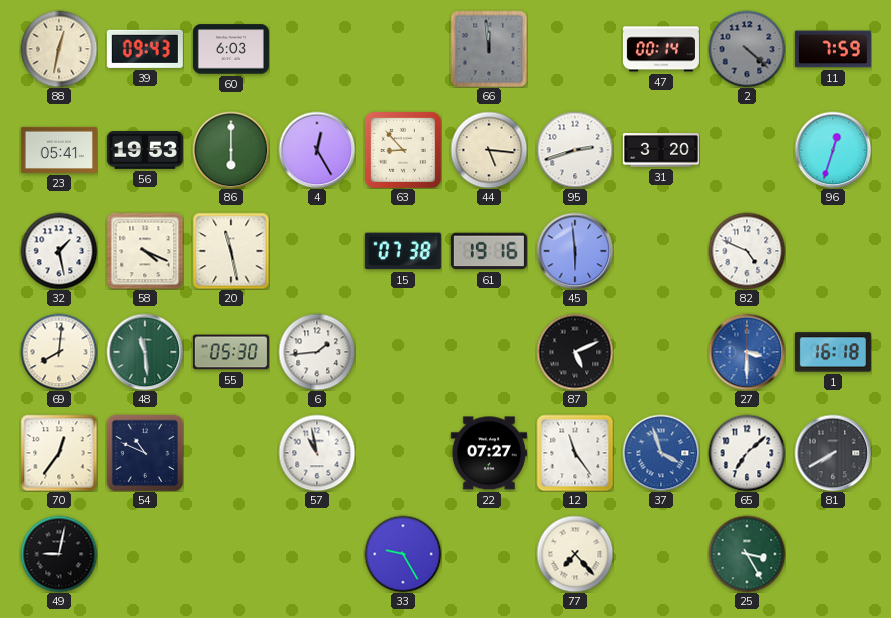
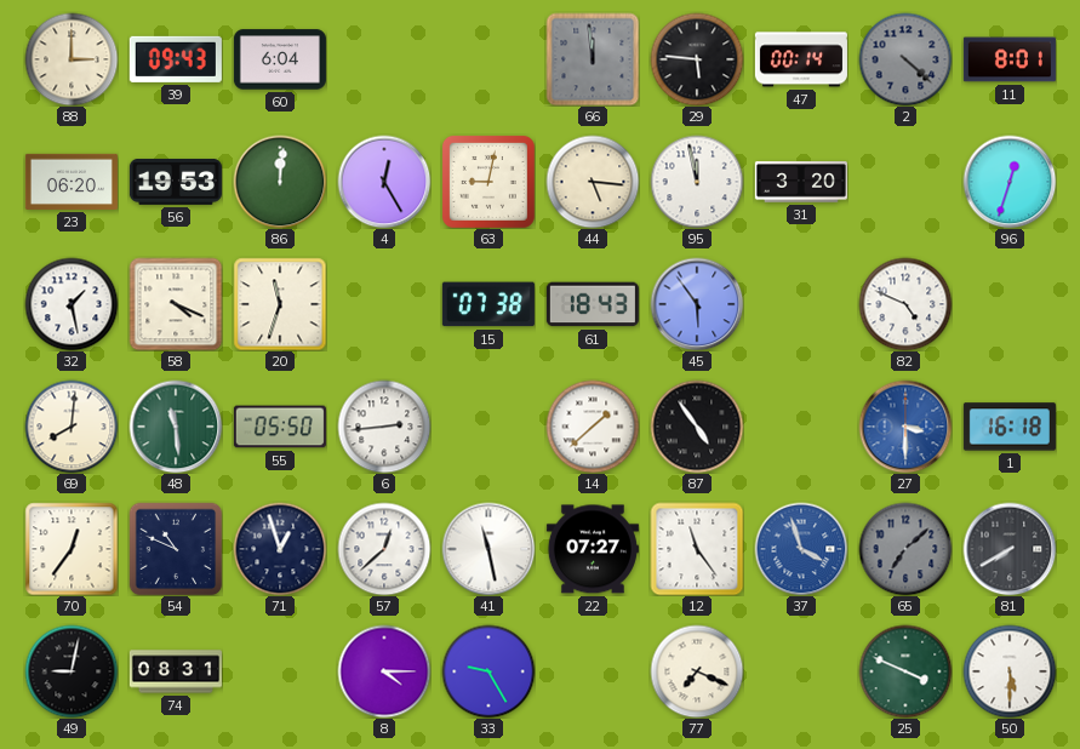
88: 12:32 -> 3:00
60: 6:03 -> 6:04
29: none -> 5:46
11: 7:59 -> 8:01
23: 05:41 -> 06:20
86: 6:00 -> 12:01
63: 8:53 -> 9:02
95: 2:42 -> 11:58
20: 11:28 -> 11:33
61: 19:16 -> 18:43
45: 5:59 -> 5:54
55: 05:30 -> 05:50
6: 1:44 -> 2:44
14: none -> 1:38
87: 5:11 -> 4:54
71: none -> 12:57
57: 10:58 -> 12:38
41: none -> 11:28
65 dial: white -> grey
74: none -> 08:31
8: none -> 4:15
77: 7:23 -> 7:19
25: 3:25 -> 3:49
50: none -> 5:30
